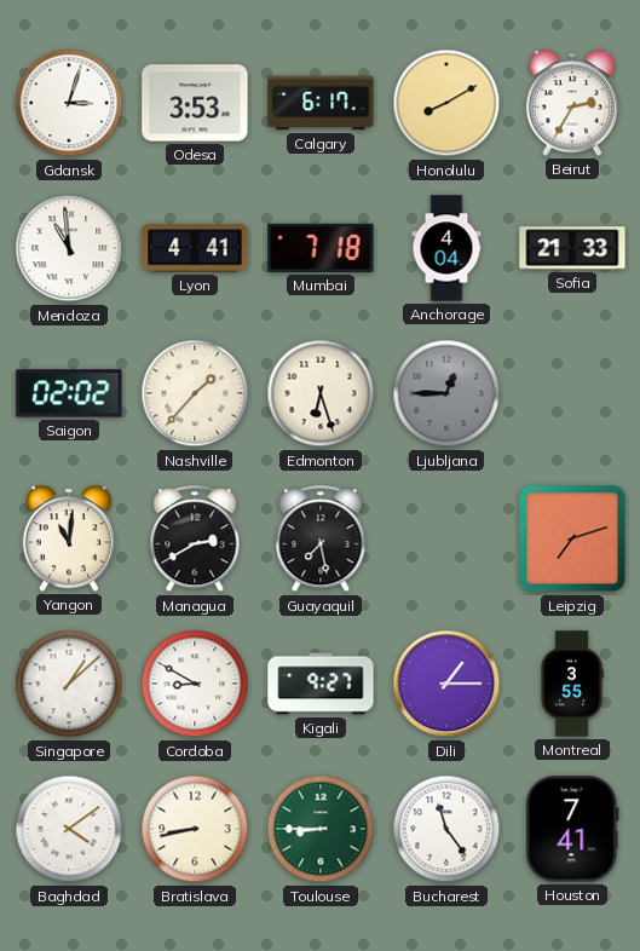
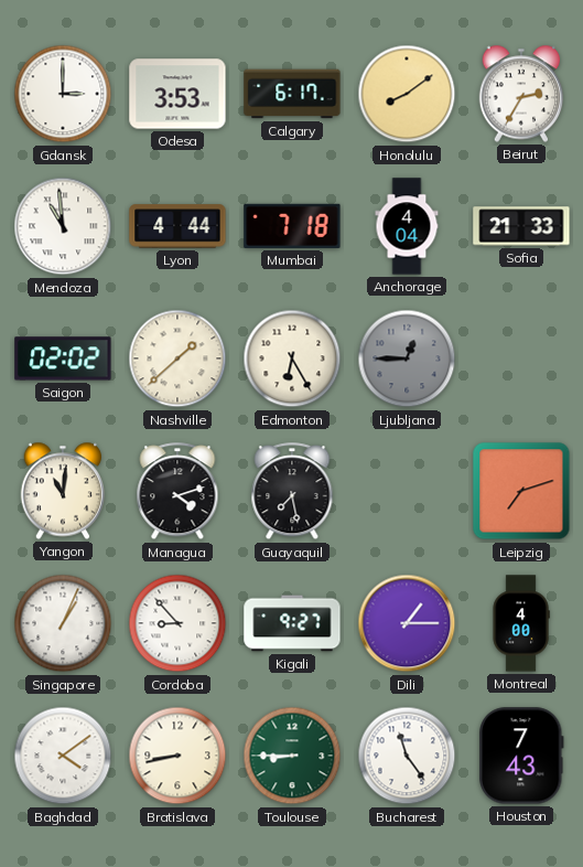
Gdansk: 3:03 -> 3:00
Honolulu: 8:10 -> 8:09
Lyon: 4:41 -> 4:44
Nashville: 1:37 -> 1:38
Edmonton: 6:27 -> 6:25
Managua: 2:40 -> 4:12
Singapore: 1:08 -> 1:04
Cordoba: 8:50 -> 8:53
Montreal: 3:55 -> 4:00
Houston: 7:41 -> 7:43
